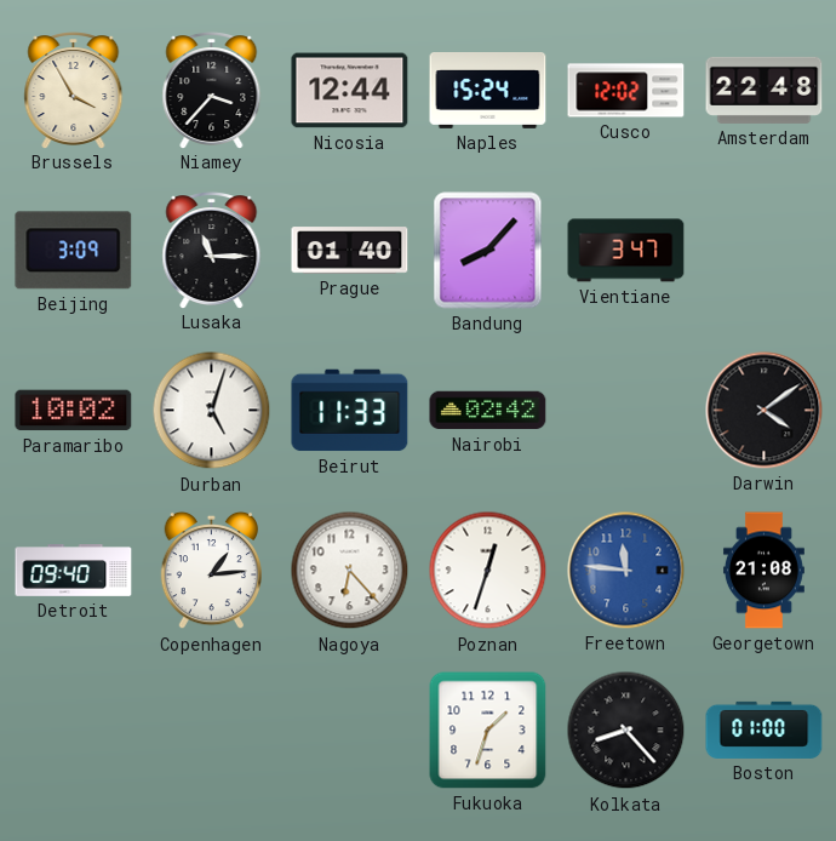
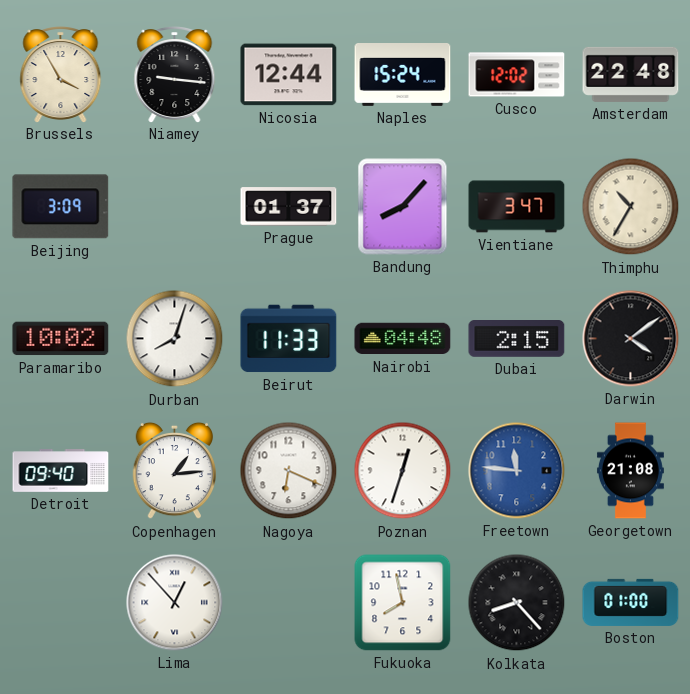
Niamey: 3:37 -> 9:16
Lusaka: 11:15 -> none
Prague: 01:40 -> 01:37
Thimphu: none -> 10:35
Durban: 5:03 -> 8:03
Nairobi: 02:42 -> 04:48
Dubai: none -> 2:15
Nagoya: 6:23 -> 6:19
Lima: none -> 12:53
Fukuoka: 1:33 -> 7:58
